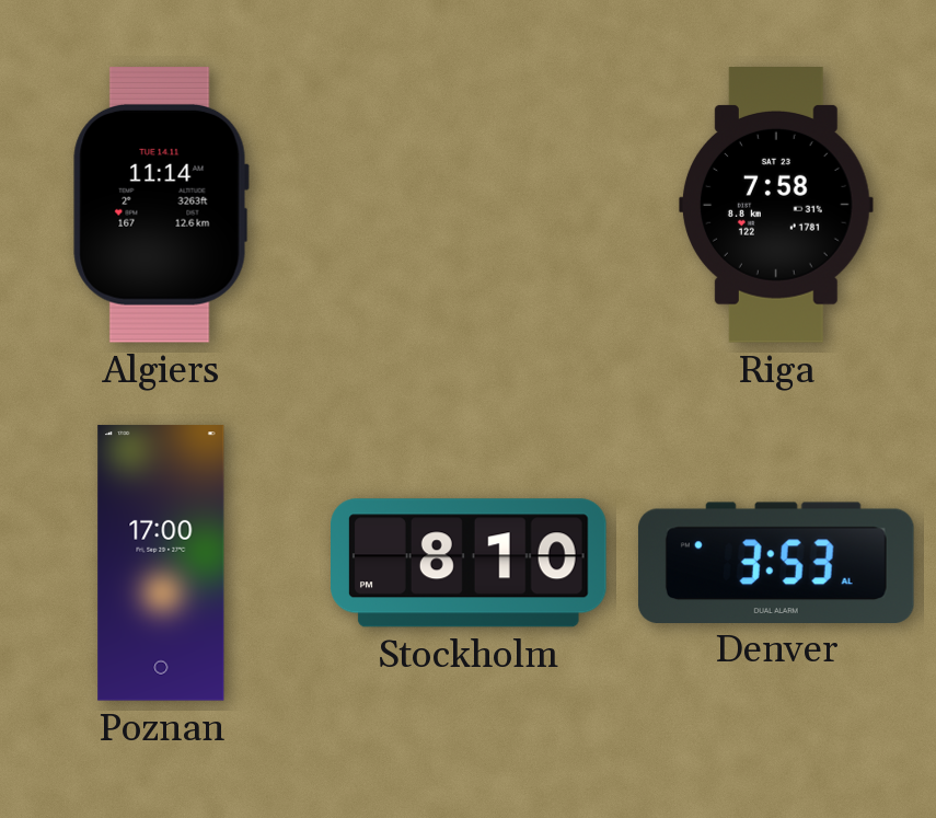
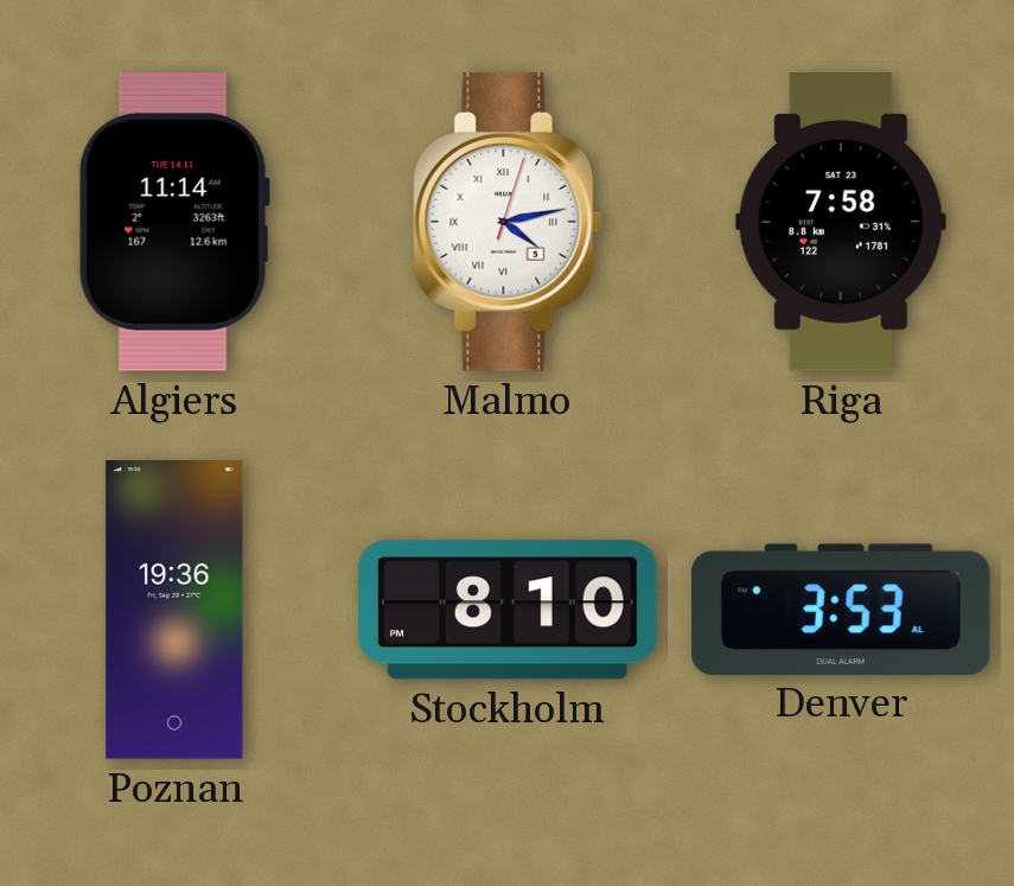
Malmo: none -> 4:13
Poznan: 17:00 -> 19:36
